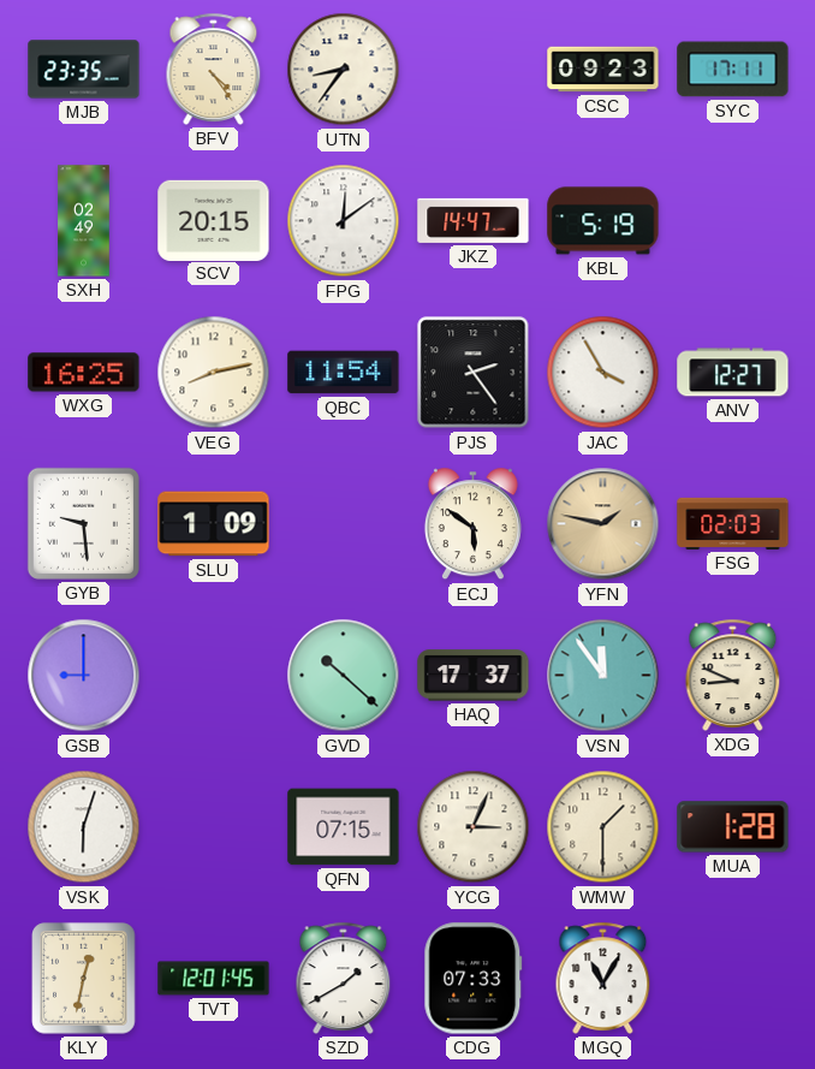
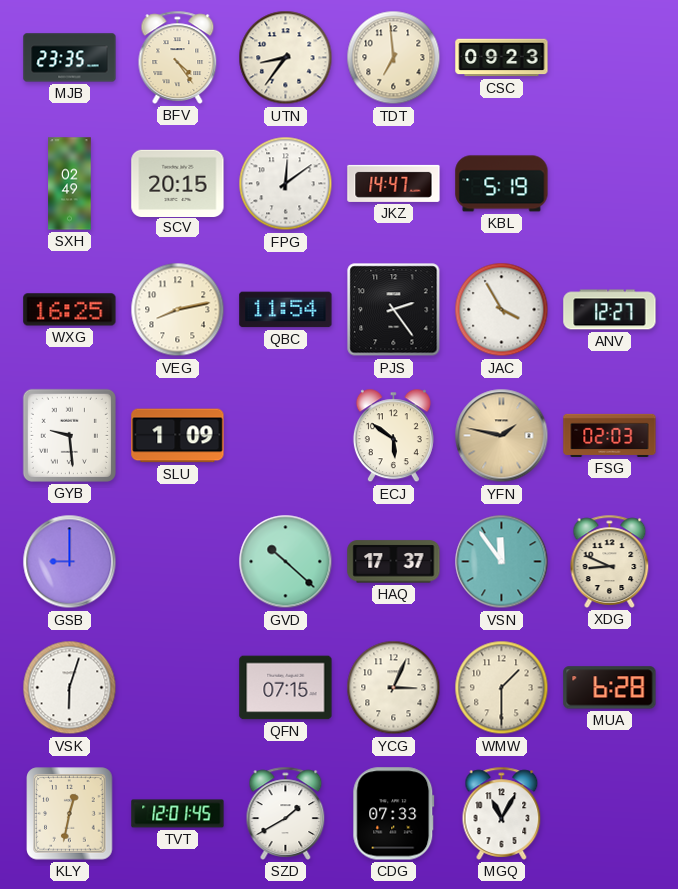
TDT: none -> 6:59
SYC: 17:11 -> none
MUA: 1:28 -> 6:28
